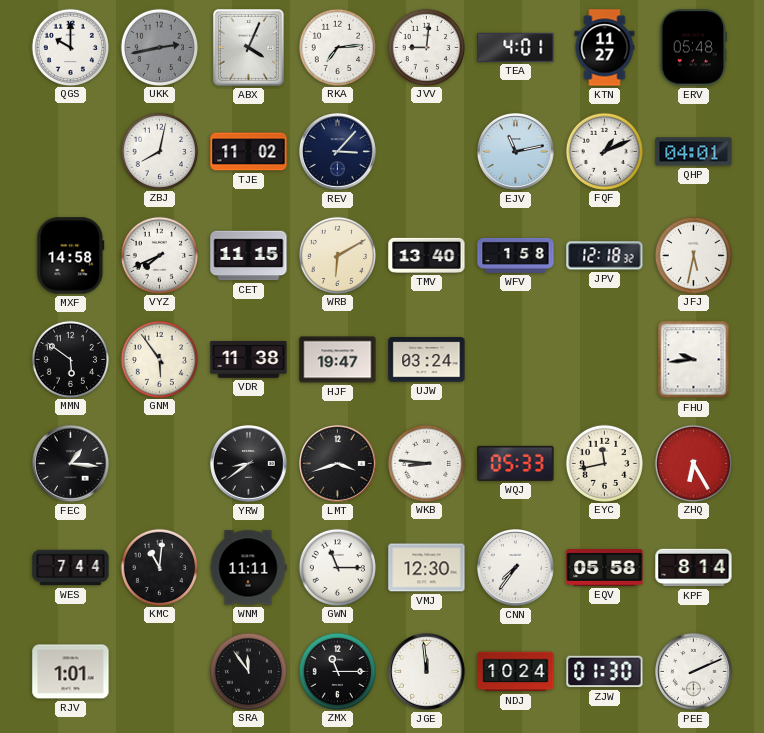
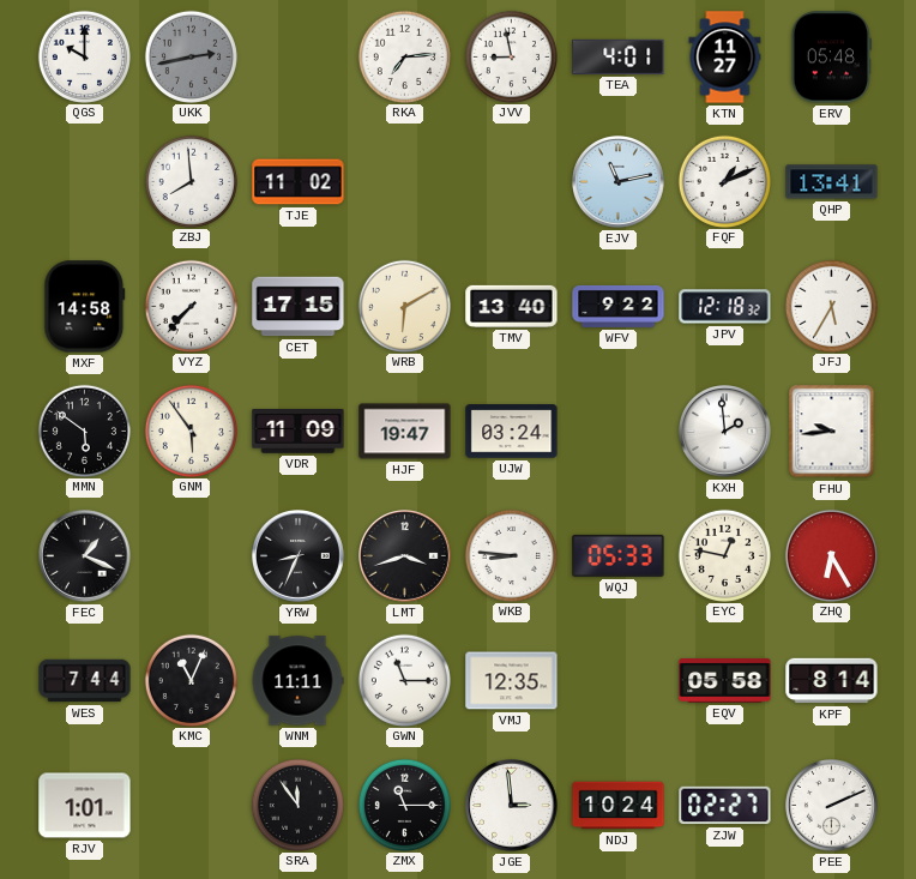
ABX: 4:04 -> none
JVV: 9:01 -> 8:58
ZBJ: 8:02 -> 7:59
REV: 3:07 -> none
QHP: 04:01 -> 13:41
VYZ: 7:41 -> 7:37
CET: 11:15 -> 17:15
WFV: 1:58 -> 9:22
JFJ: 5:32 -> 5:35
VDR: 11:38 -> 11:09
KXH: none -> 1:59
FEC: 1:16 -> 1:19
YRW: 8:39 -> 8:34
EYC: 11:43 -> 12:47
KMC: 11:01 -> 11:04
VMJ: 12:30 -> 12:35
CNN: 7:36 -> none
JGE: 11:59 -> 2:59
ZJW: 01:30 -> 02:27
